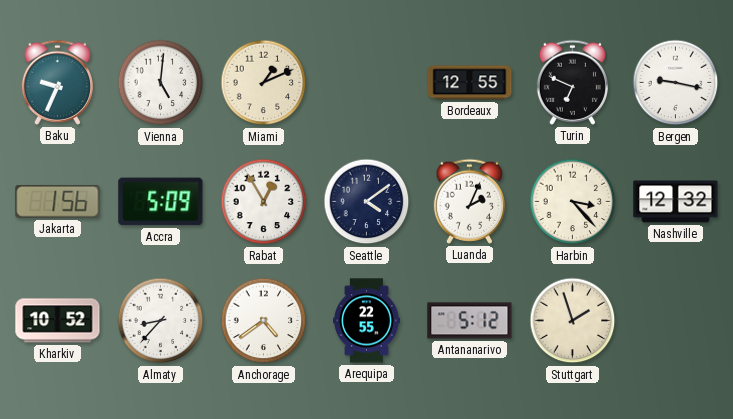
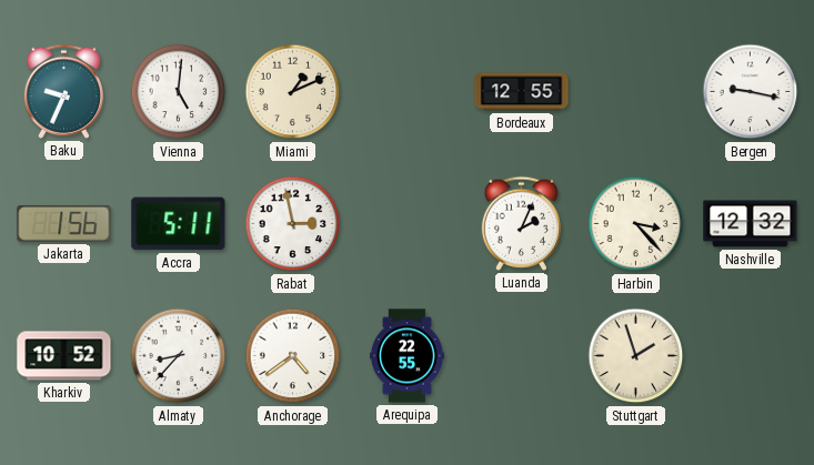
Turin: 6:49 -> none
Accra: 5:09 -> 5:11
Rabat: 12:55 -> 2:58
Seattle: 4:09 -> none
Antananarivo: 5:12 -> none
